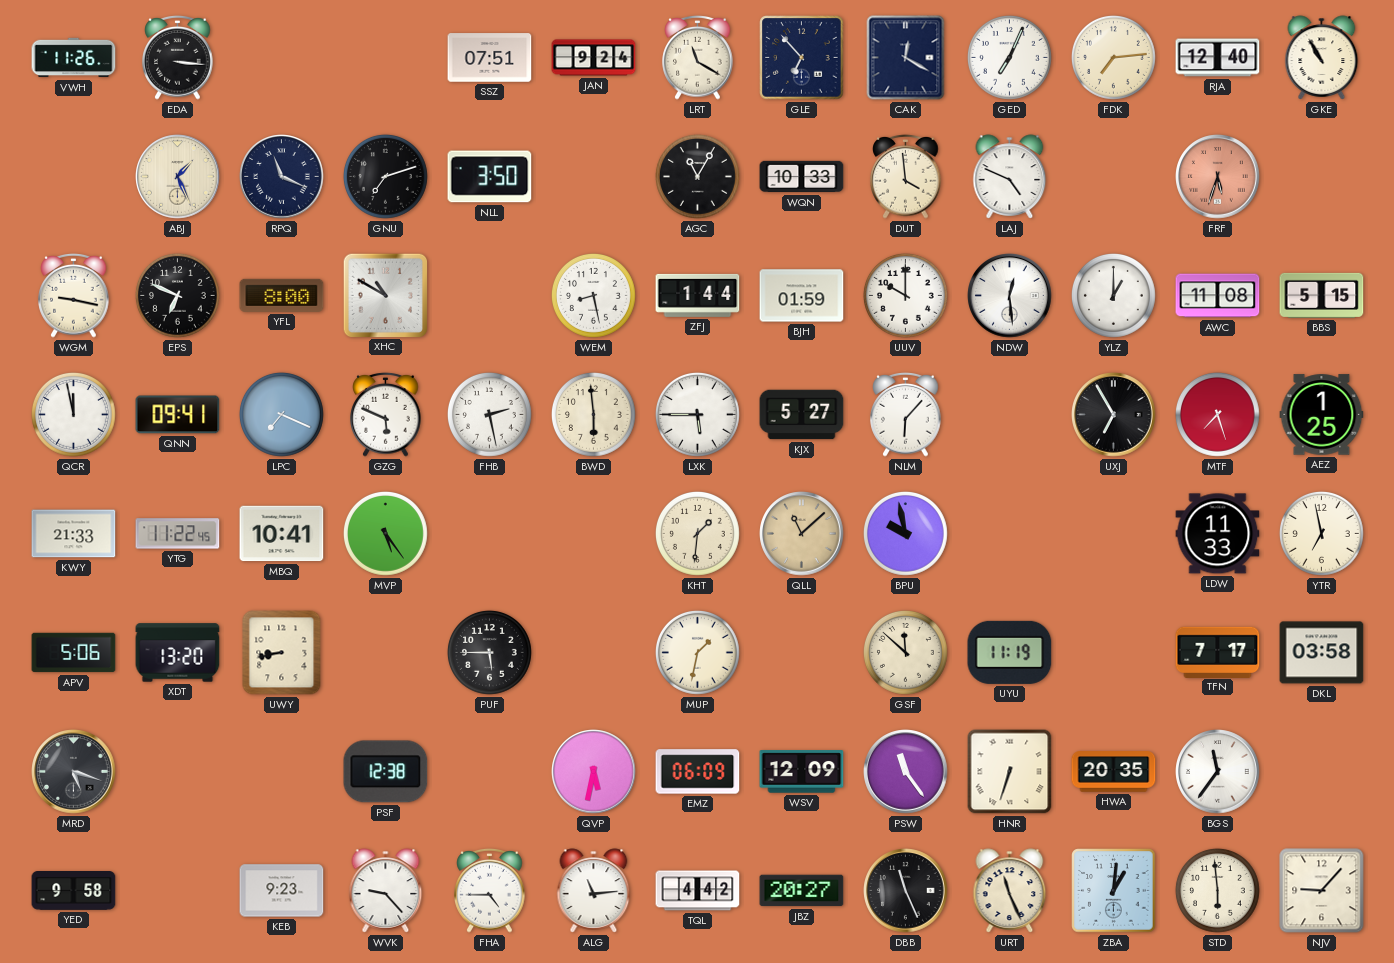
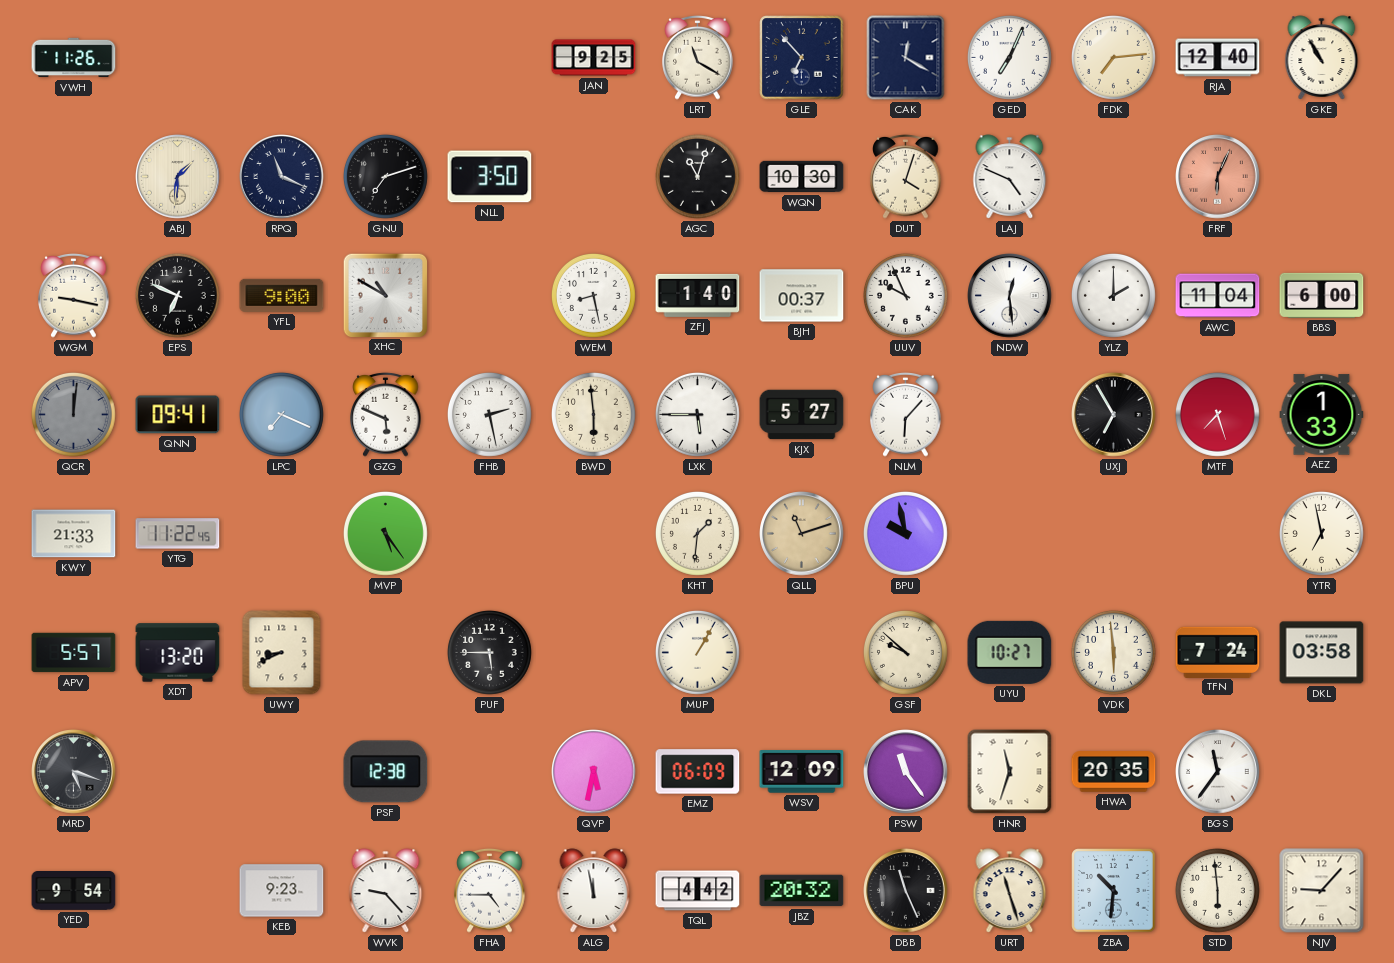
EDA: 3:16 -> none
SSZ: 07:51 -> none
JAN: 9:24 -> 9:25
ABJ: 1:26 -> 1:31
AGC: 11:05 -> 11:03
WQN: 10:33 -> 10:30
DUT: 3:59 -> 4:03
FRF: 5:33 -> 6:04
YFL: 8:00 -> 9:00
ZFJ: 1:44 -> 1:40
BJH: 01:59 -> 00:37
UUV: 10:00 -> 9:56
YLZ: 1:00 -> 2:00
AWC: 11:08 -> 11:04
BBS: 5:15 -> 6:00
QCR: 11:58 -> 12:01
QCR dial: white -> grey
AEZ: 1:25 -> 1:33
MBQ: 10:41 -> none
QLL: 11:08 -> 11:12
LDW: 11:33 -> none
APV: 5:06 -> 5:57
UWY: 8:43 -> 8:41
MUP: 1:32 -> 1:05
GSF: 11:52 -> 9:52
UYU: 11:19 -> 10:27
VDK: none -> 5:59
TFN: 7:17 -> 7:24
HNR: 6:33 -> 11:33
YED: 9:58 -> 9:54
ALG: 11:14 -> 11:58
JBZ: 20:27 -> 20:32
URT: 11:26 -> 11:27
ZBA: 1:01 -> 10:31
